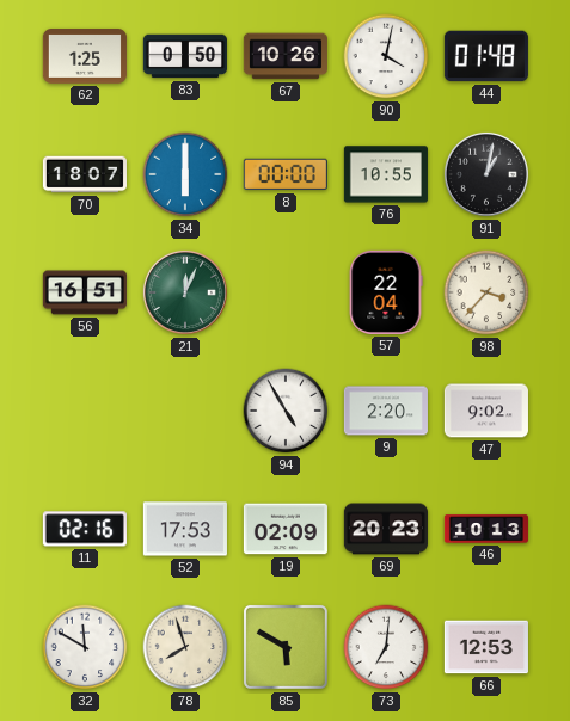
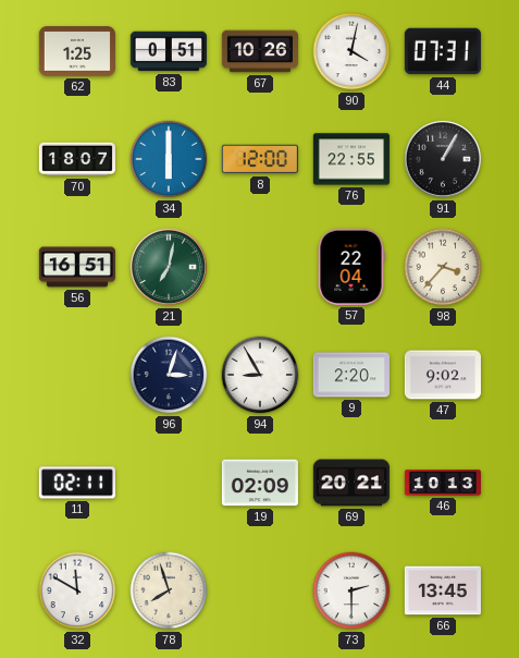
83: 0:50 -> 0:51
44: 01:48 -> 07:31
8: 00:00 -> 12:00
76: 10:55 -> 22:55
91: 1:02 -> 1:05
21: 12:04 -> 7:02
96: none -> 3:03
94: 4:55 -> 8:55
11: 02:16 -> 02:11
52: 17:53 -> none
69: 20:23 -> 20:21
85: 5:50 -> none
73: 7:01 -> 2:30
66: 12:53 -> 13:45
